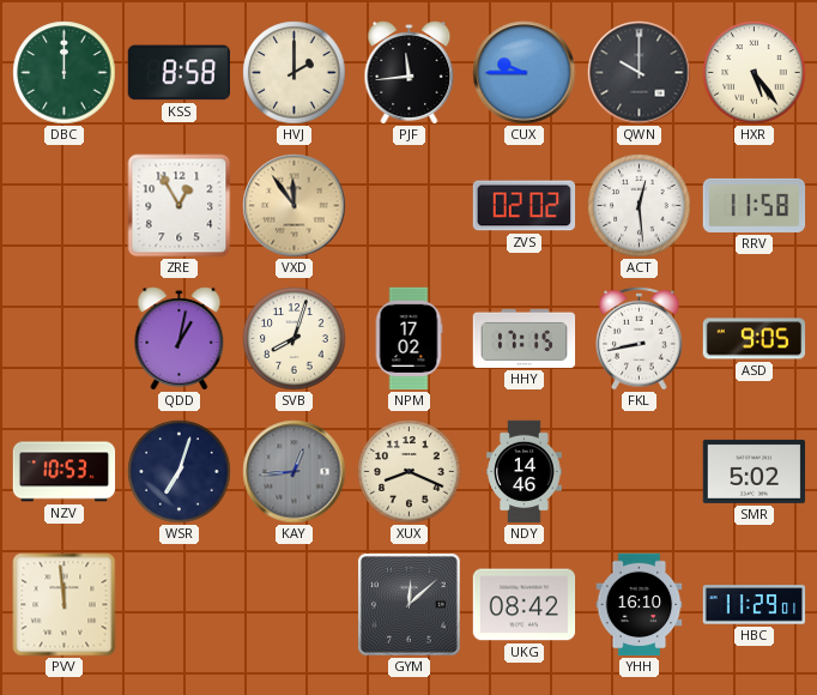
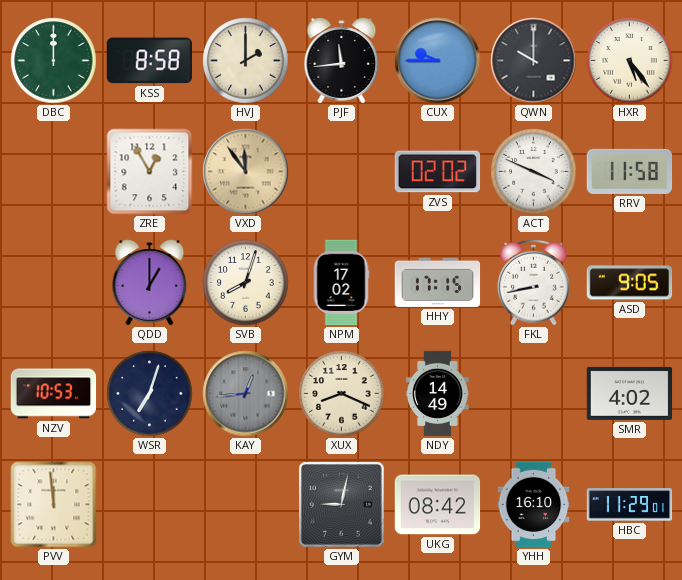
ACT: 12:29 -> 3:49
QDD: 1:02 -> 1:00
NDY: 14:46 -> 14:49
SMR: 5:02 -> 4:02
GYM: 12:08 -> 9:02
